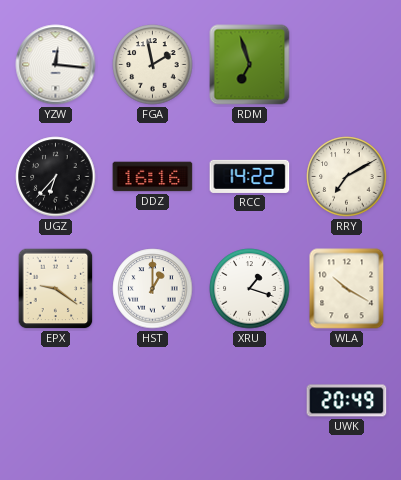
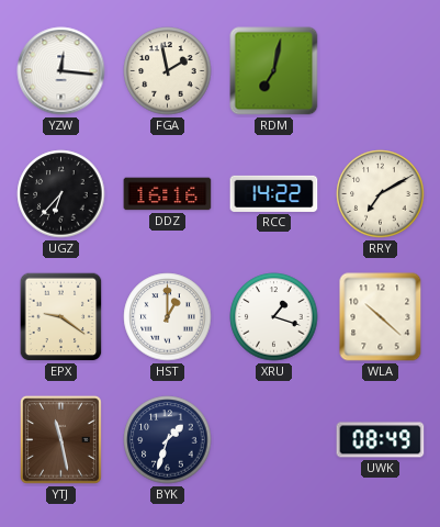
RDM: 6:57 -> 7:02
WLA: 10:20 -> 10:22
YTJ: none -> 11:28
BYK: none -> 1:33
UWK: 20:49 -> 08:49
